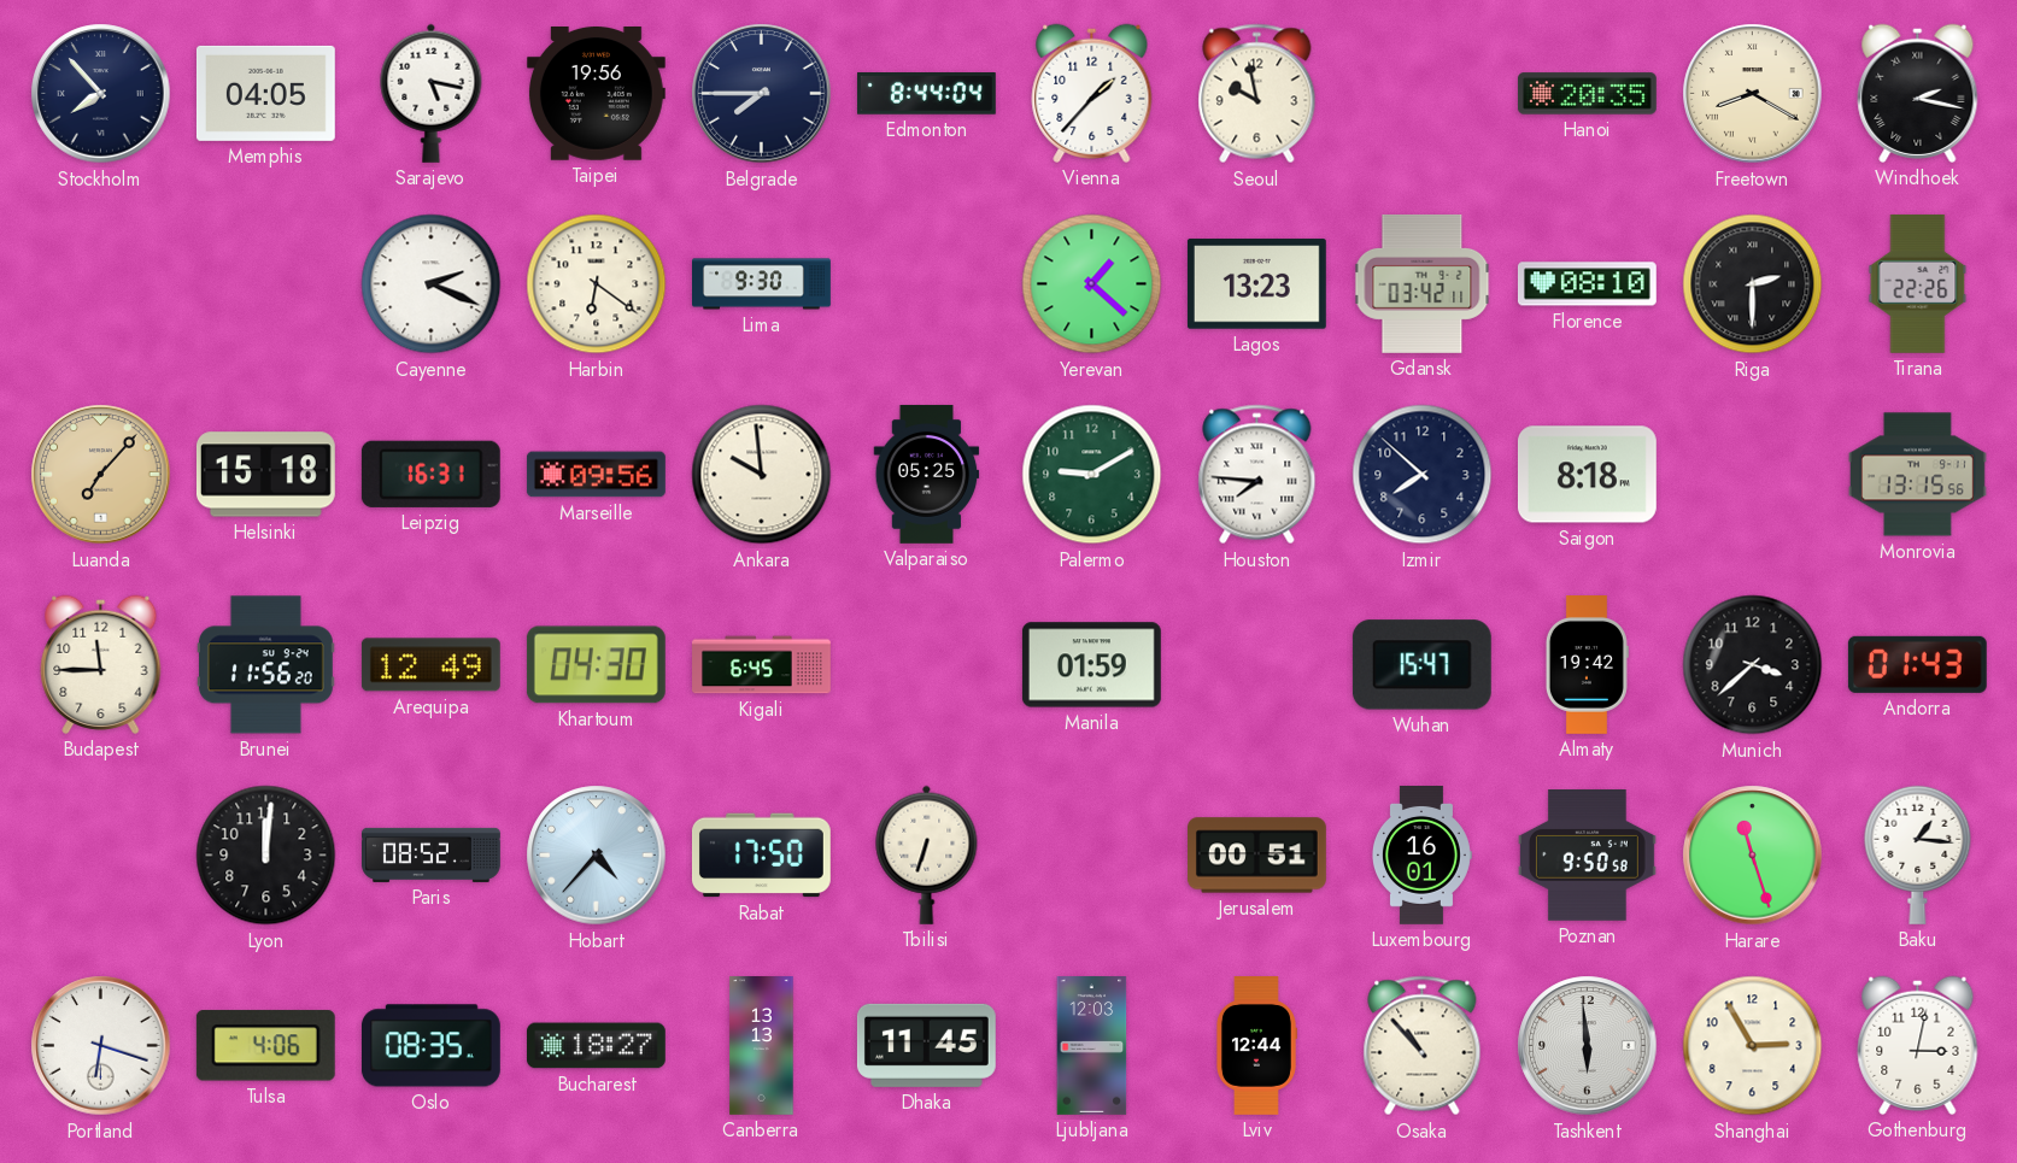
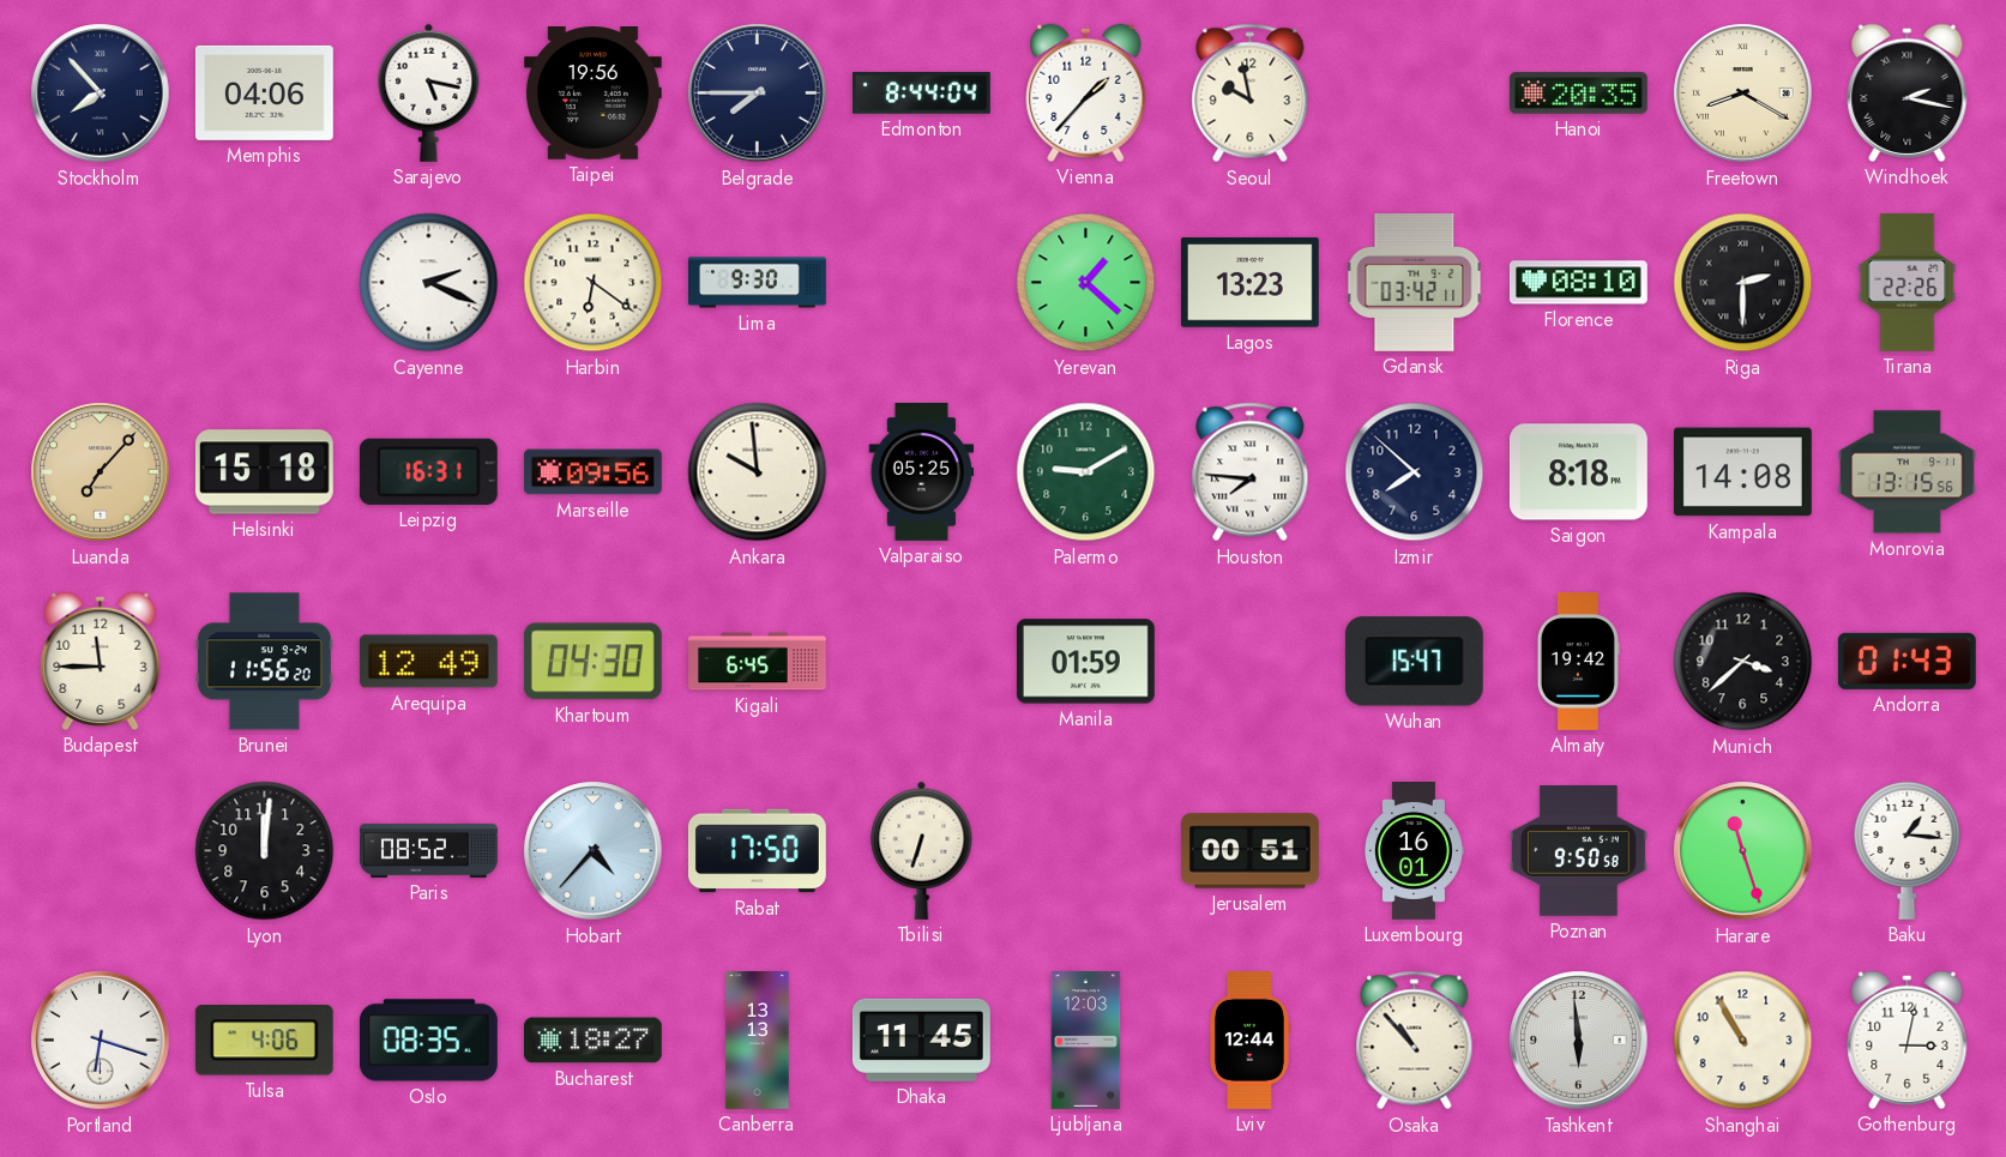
Memphis: 04:05 -> 04:06
Kampala: none -> 14:08
Shanghai: 2:55 -> 10:55
